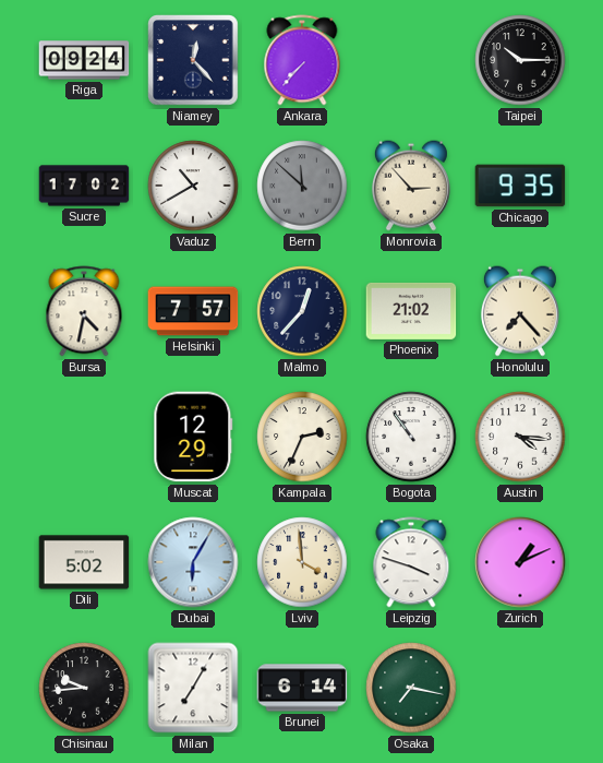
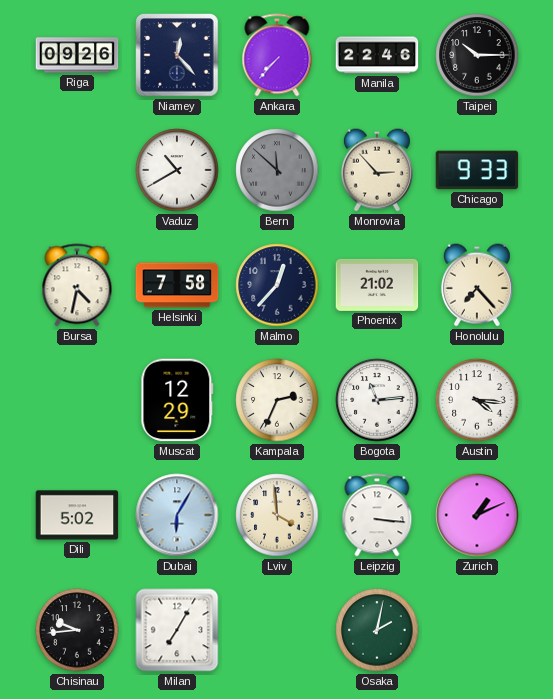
Riga: 09:24 -> 09:26
Manila: none -> 22:46
Sucre: 17:02 -> none
Chicago: 9:35 -> 9:33
Helsinki: 7:57 -> 7:58
Bogota: 10:54 -> 11:14
Leipzig: 3:48 -> 3:16
Brunei: 6:14 -> none
Osaka: 7:17 -> 2:02
